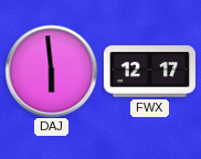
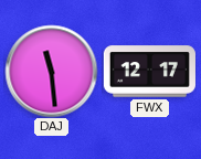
DAJ: 5:59 -> 11:29
